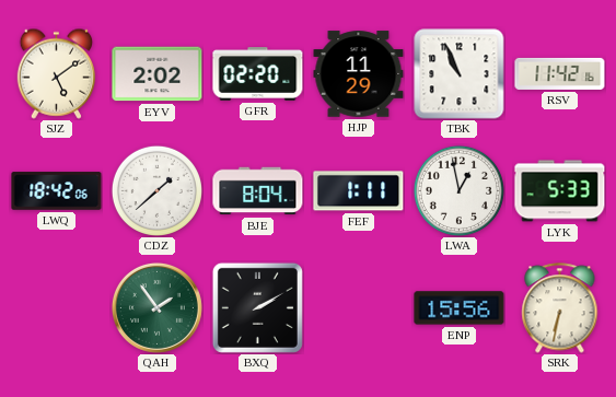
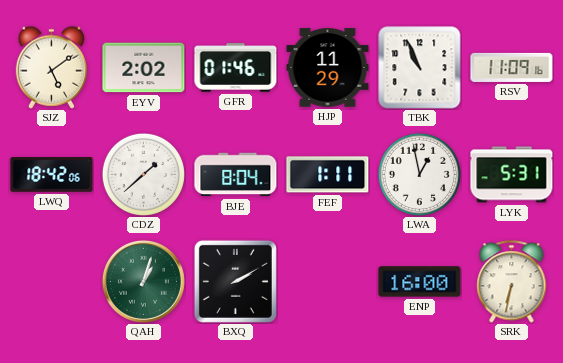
GFR: 02:20 -> 01:46
RSV: 11:42 -> 11:09
LYK: 5:33 -> 5:31
QAH: 1:54 -> 1:03
ENP: 15:56 -> 16:00
